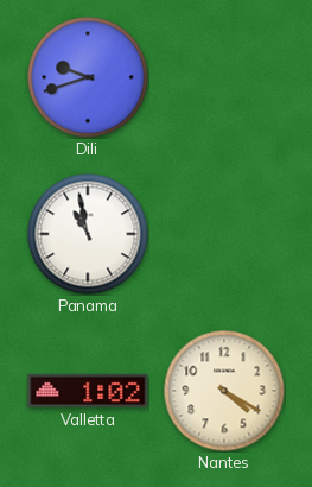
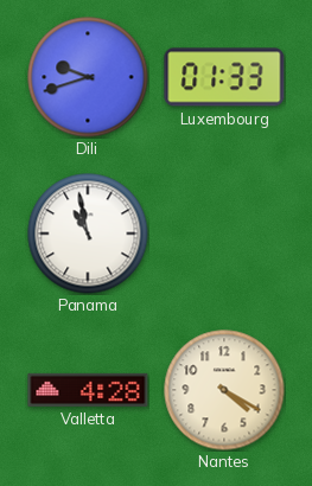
Luxembourg: none -> 01:33
Valletta: 1:02 -> 4:28
